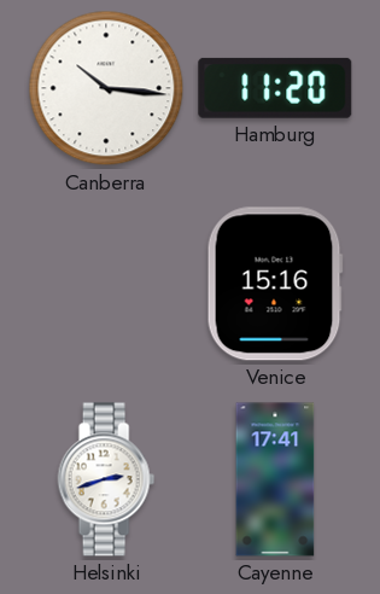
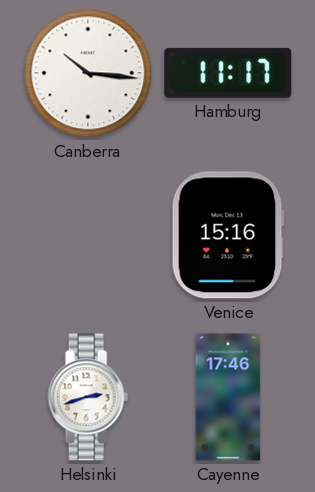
Hamburg: 11:20 -> 11:17
Cayenne: 17:41 -> 17:46
